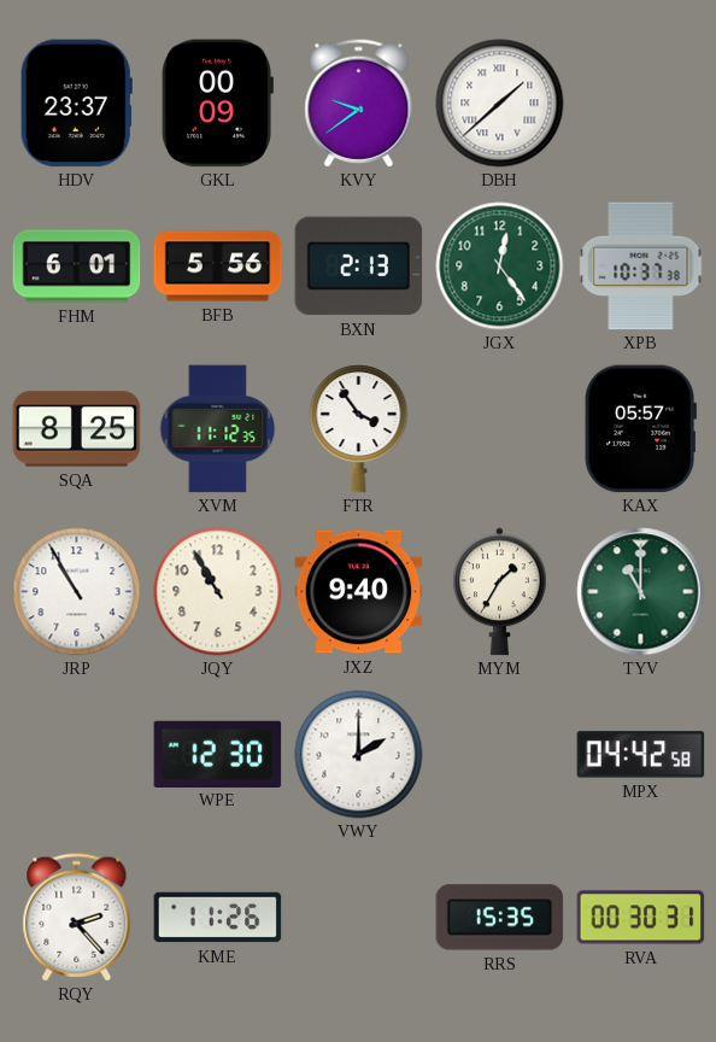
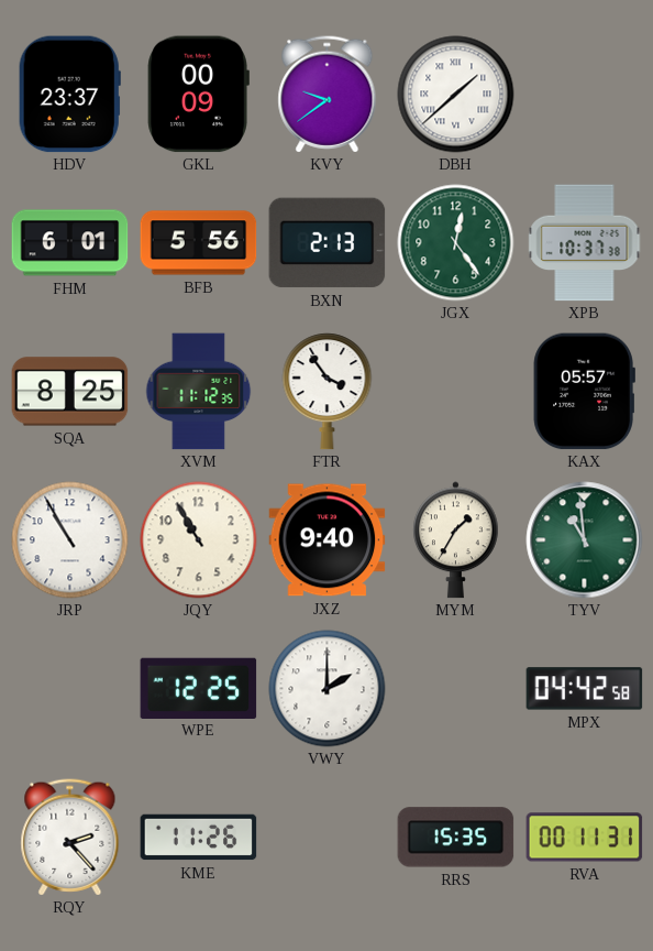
TYV: 11:00 -> 10:59
WPE: 12:30 -> 12:25
RVA: 00:30 -> 00:11
